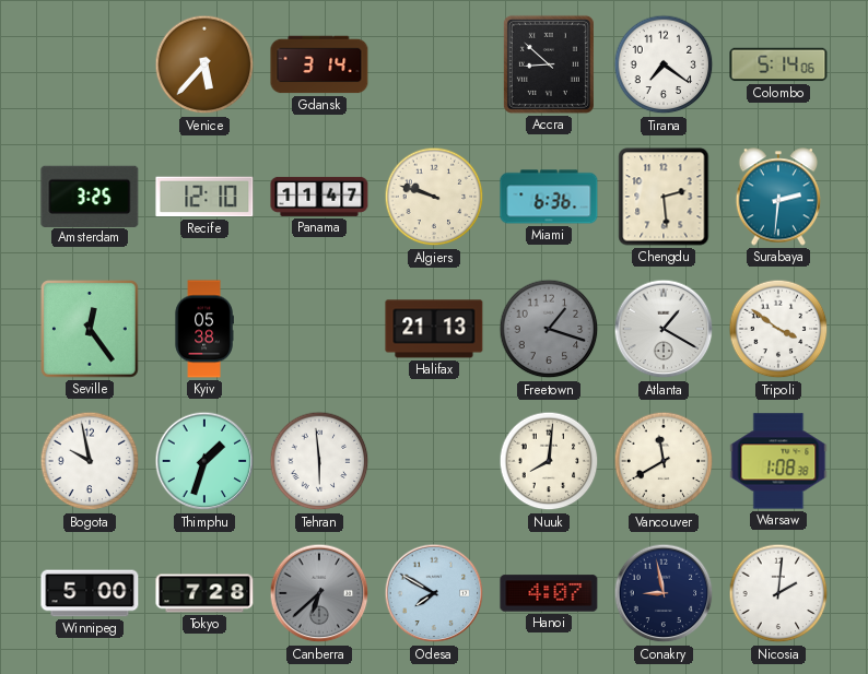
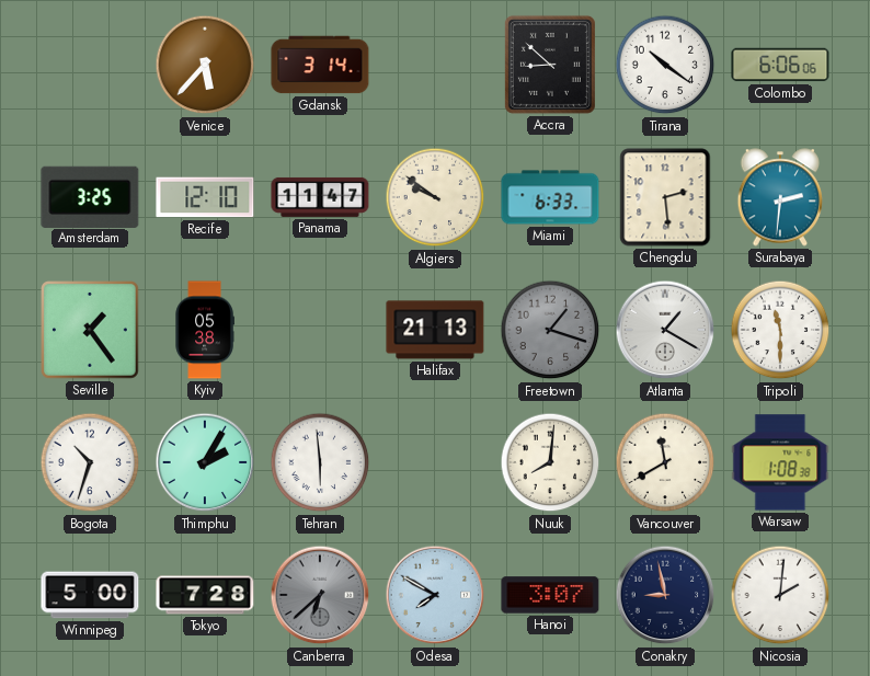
Tirana: 7:21 -> 10:21
Colombo: 5:14 -> 6:06
Algiers: 9:48 -> 9:51
Miami: 6:36 -> 6:33
Seville: 12:24 -> 1:24
Tripoli: 3:51 -> 11:30
Bogota: 9:58 -> 10:33
Thimphu: 1:33 -> 2:05
Hanoi: 4:07 -> 3:07
